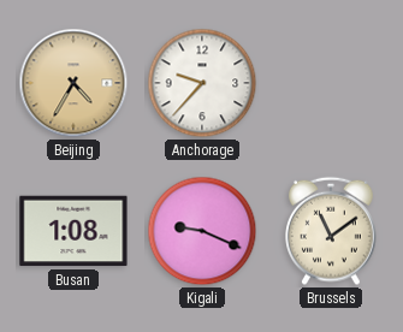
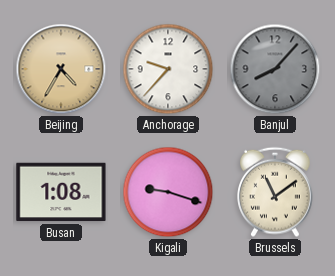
Banjul: none -> 8:07
Kigali: 9:19 -> 9:18
